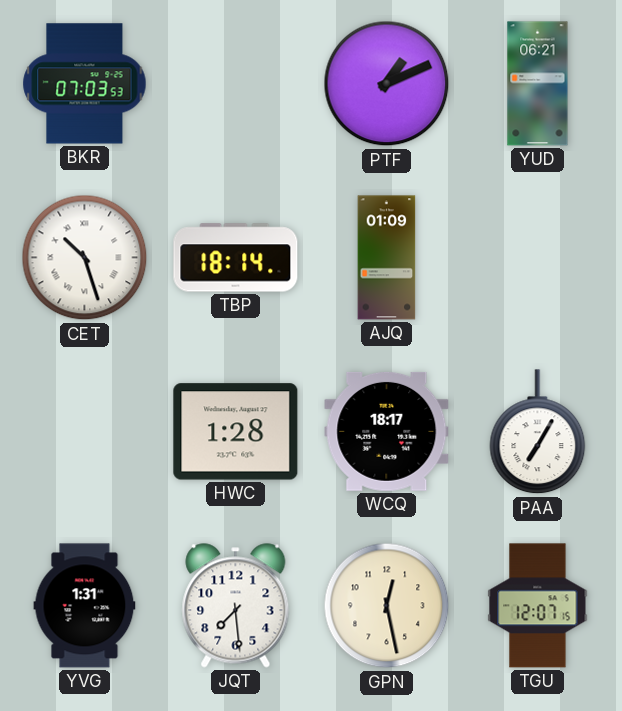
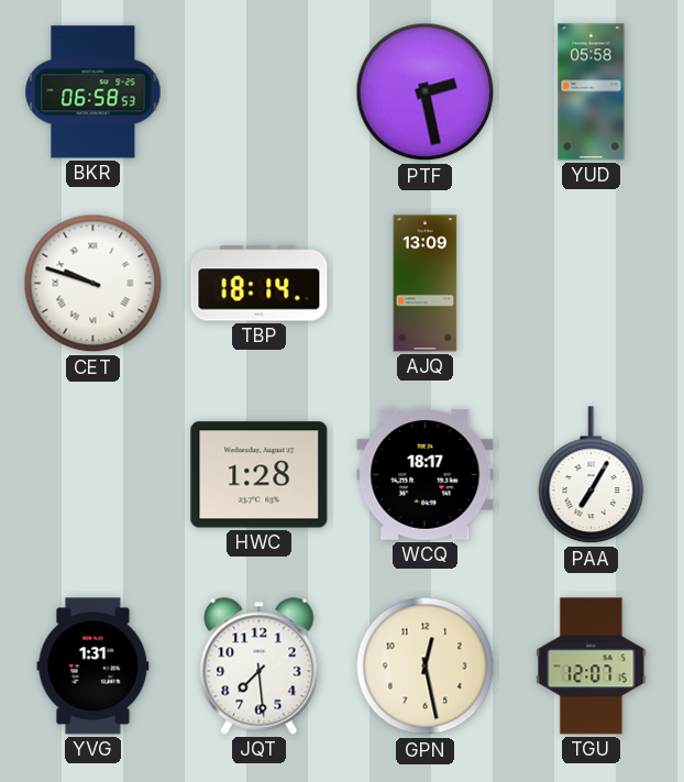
BKR: 07:03 -> 06:58
PTF: 1:11 -> 2:28
YUD: 06:21 -> 05:58
CET: 10:27 -> 9:48
AJQ: 01:09 -> 13:09
